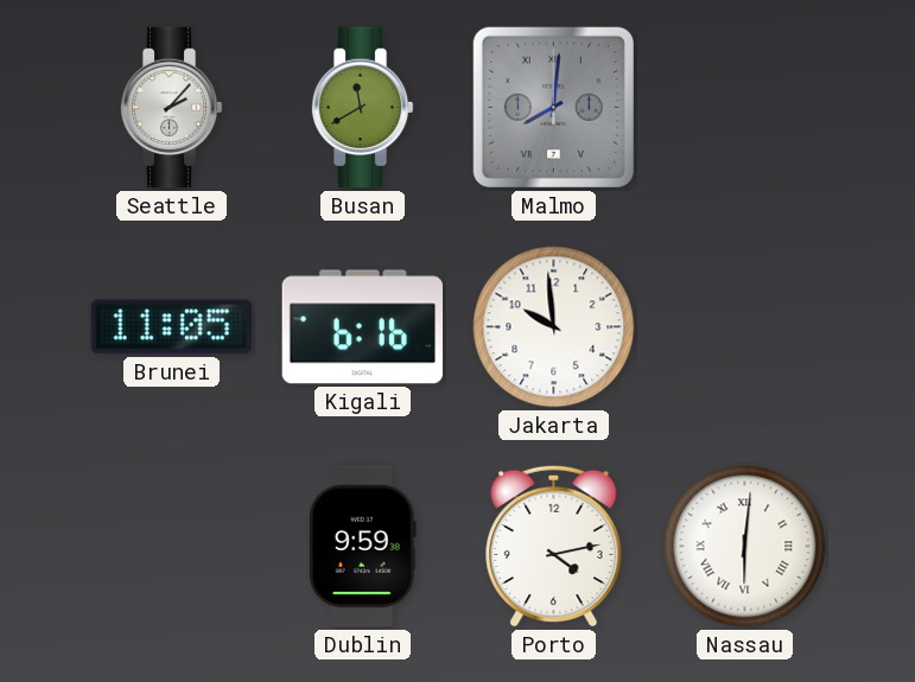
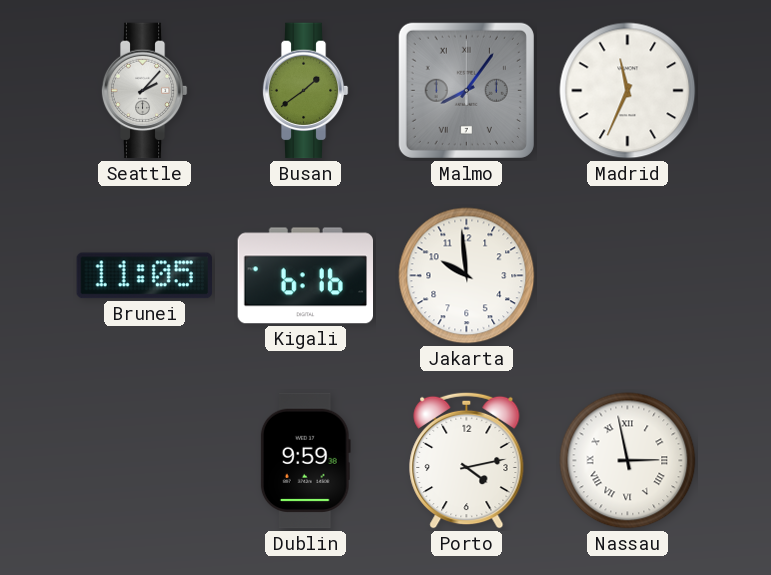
Busan: 11:40 -> 1:39
Malmo: 8:01 -> 8:06
Madrid: none -> 11:34
Nassau: 6:01 -> 2:58
